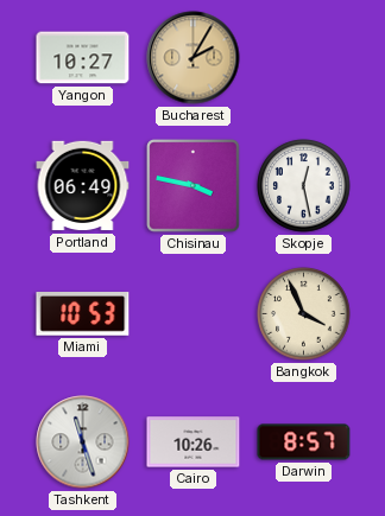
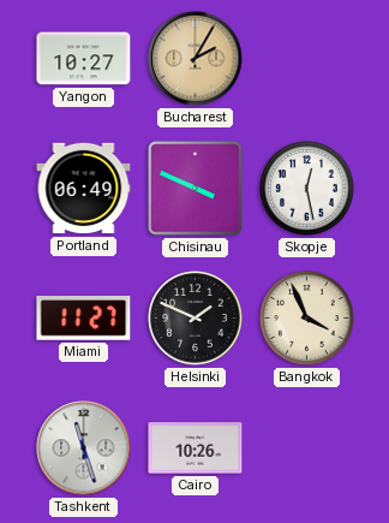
Chisinau: 3:47 -> 3:49
Miami: 10:53 -> 11:27
Helsinki: none -> 1:49
Darwin: 8:57 -> none
